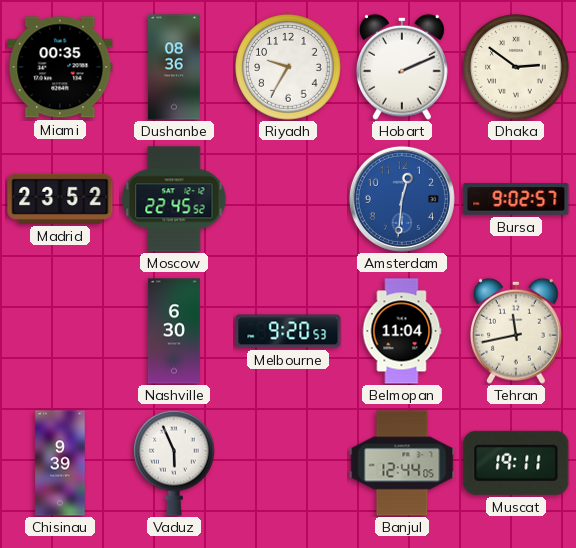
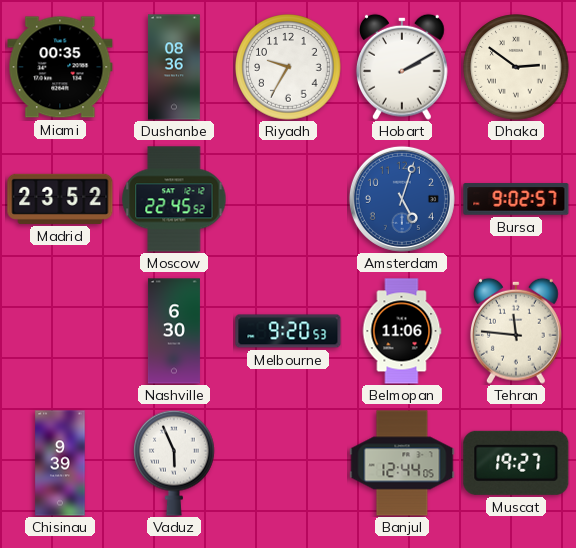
Hobart: 2:11 -> 2:10
Amsterdam: 12:31 -> 5:03
Belmopan: 11:04 -> 11:06
Tehran: 11:43 -> 11:46
Muscat: 19:11 -> 19:27
